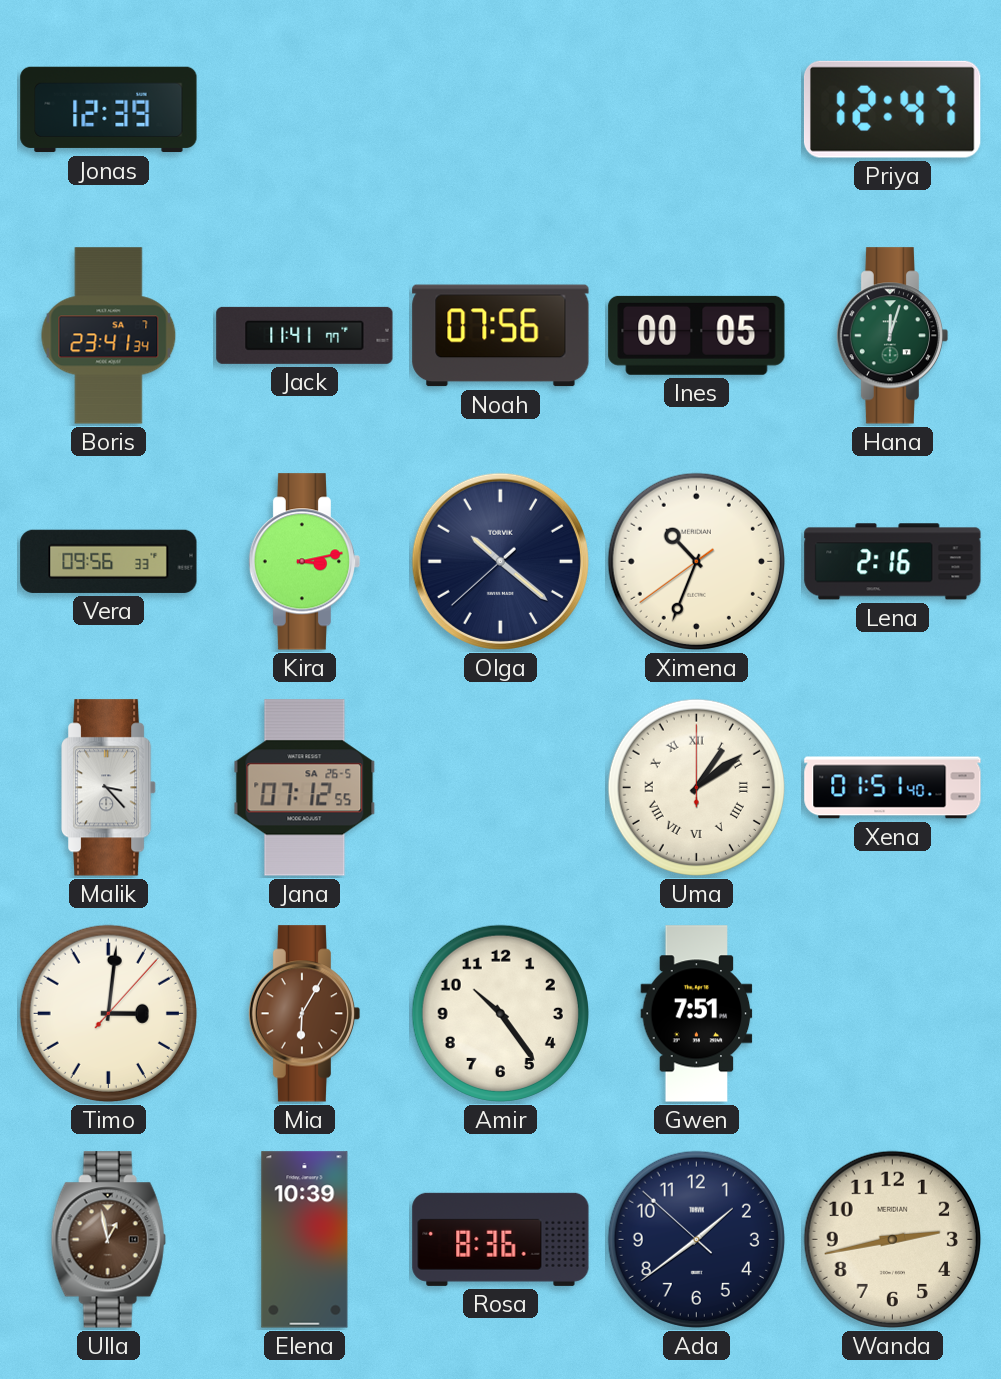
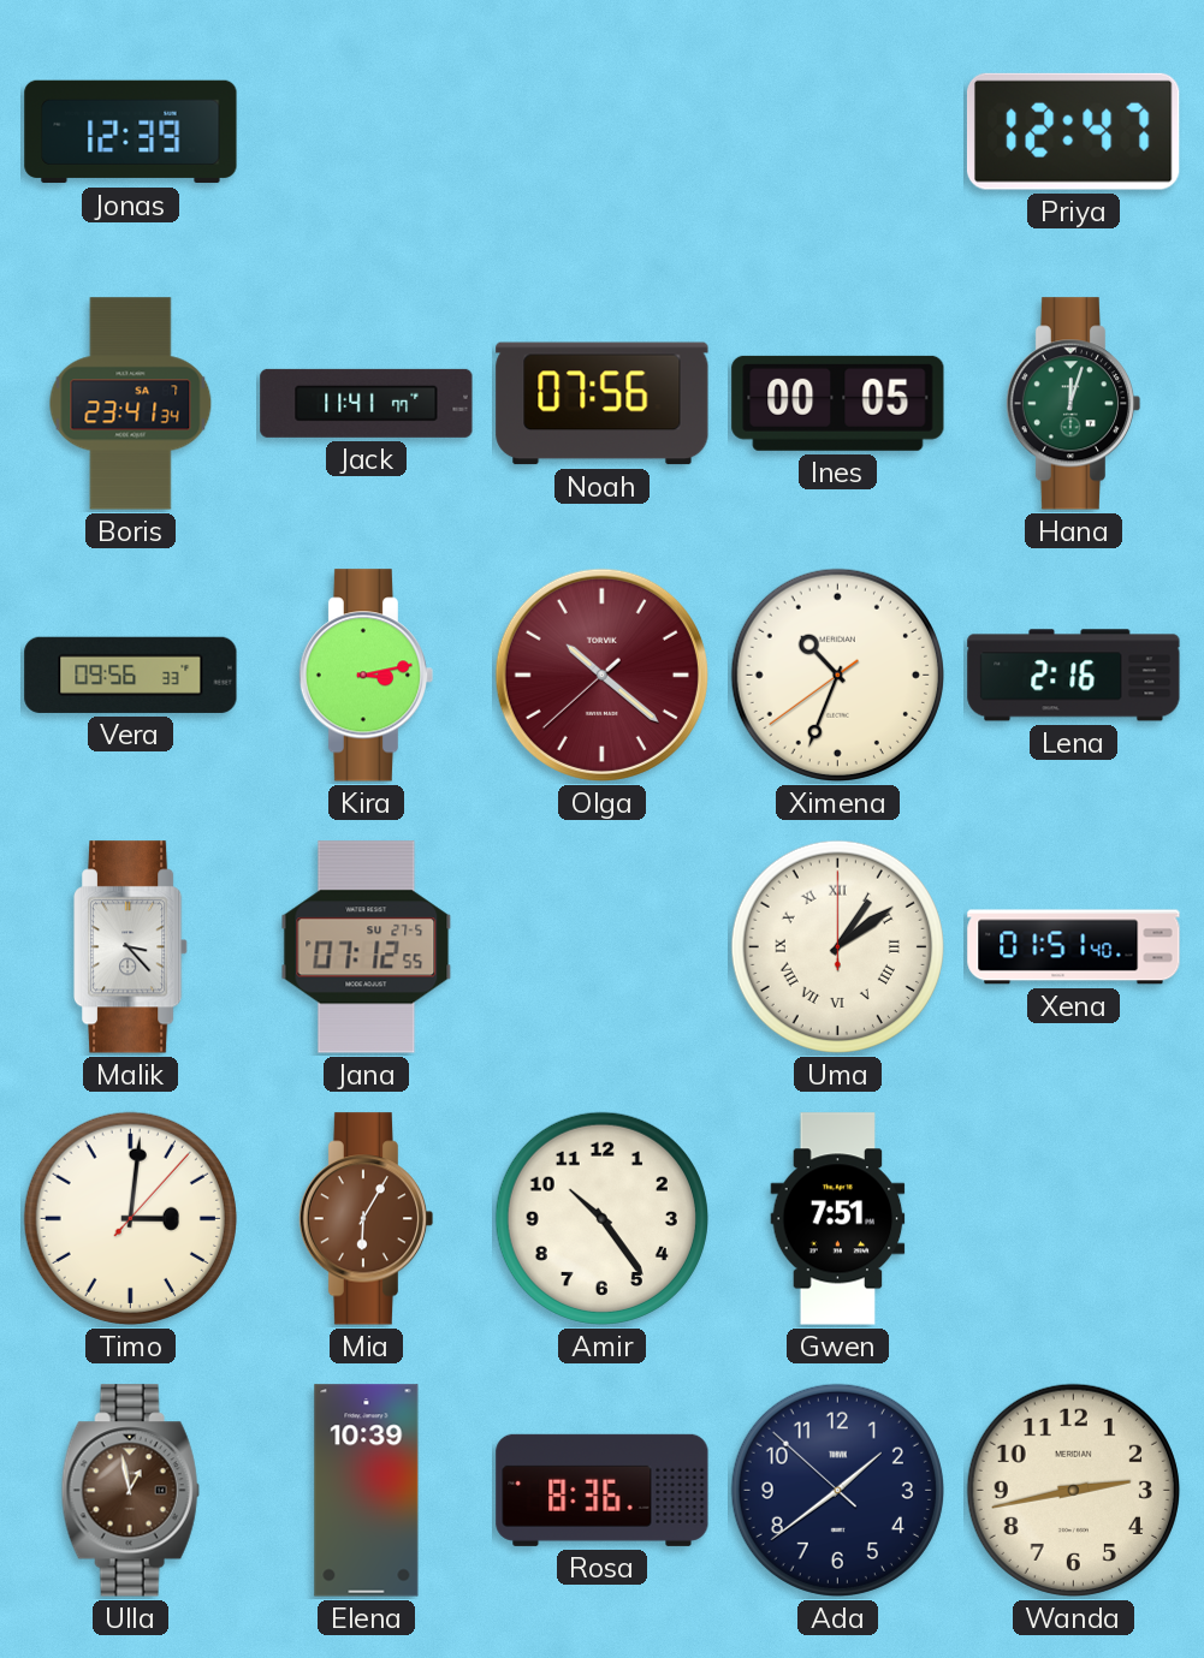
Olga dial: navy -> burgundy
Jana date: SA 26-5 -> SU 27-5
